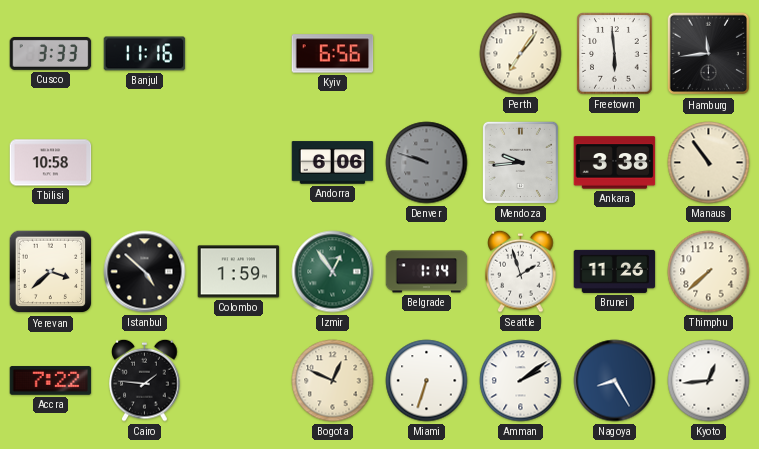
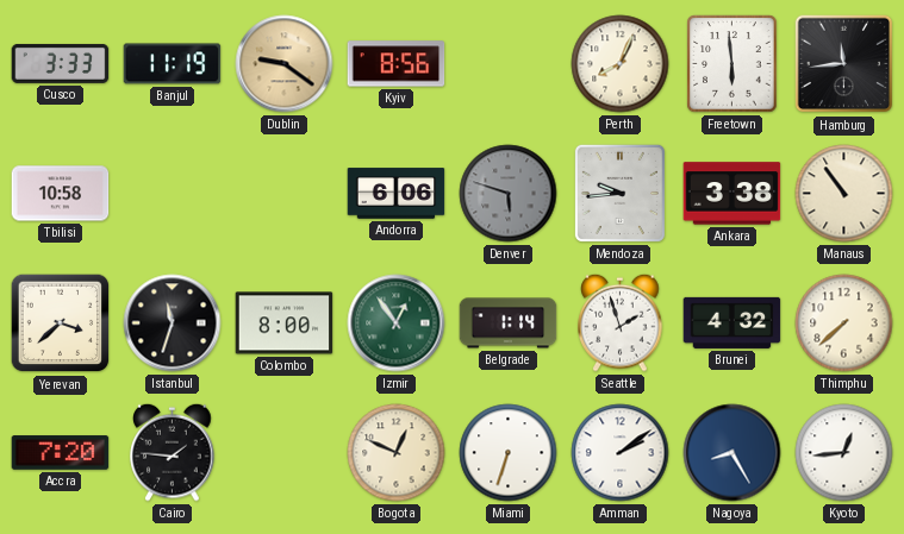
Banjul: 11:16 -> 11:19
Dublin: none -> 9:21
Kyiv: 6:56 -> 8:56
Perth: 7:06 -> 8:04
Denver: 9:48 -> 5:48
Istanbul: 4:52 -> 11:33
Colombo: 1:59 -> 8:00
Brunei: 11:26 -> 4:32
Accra: 7:22 -> 7:20
